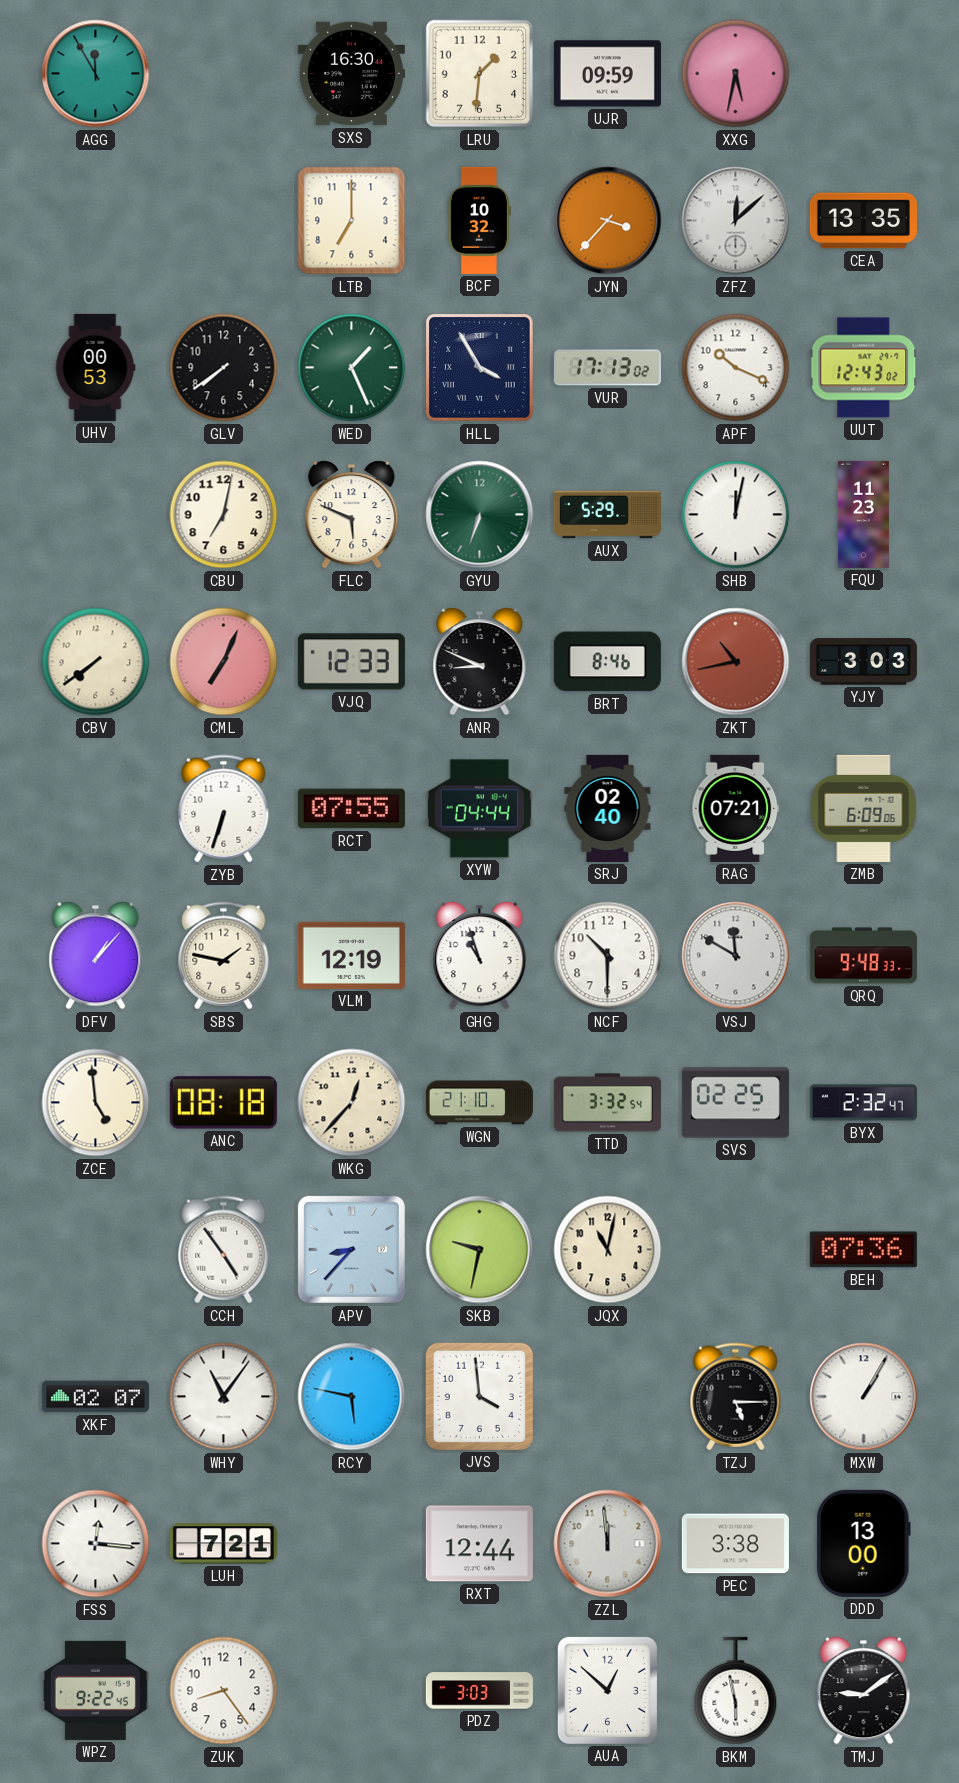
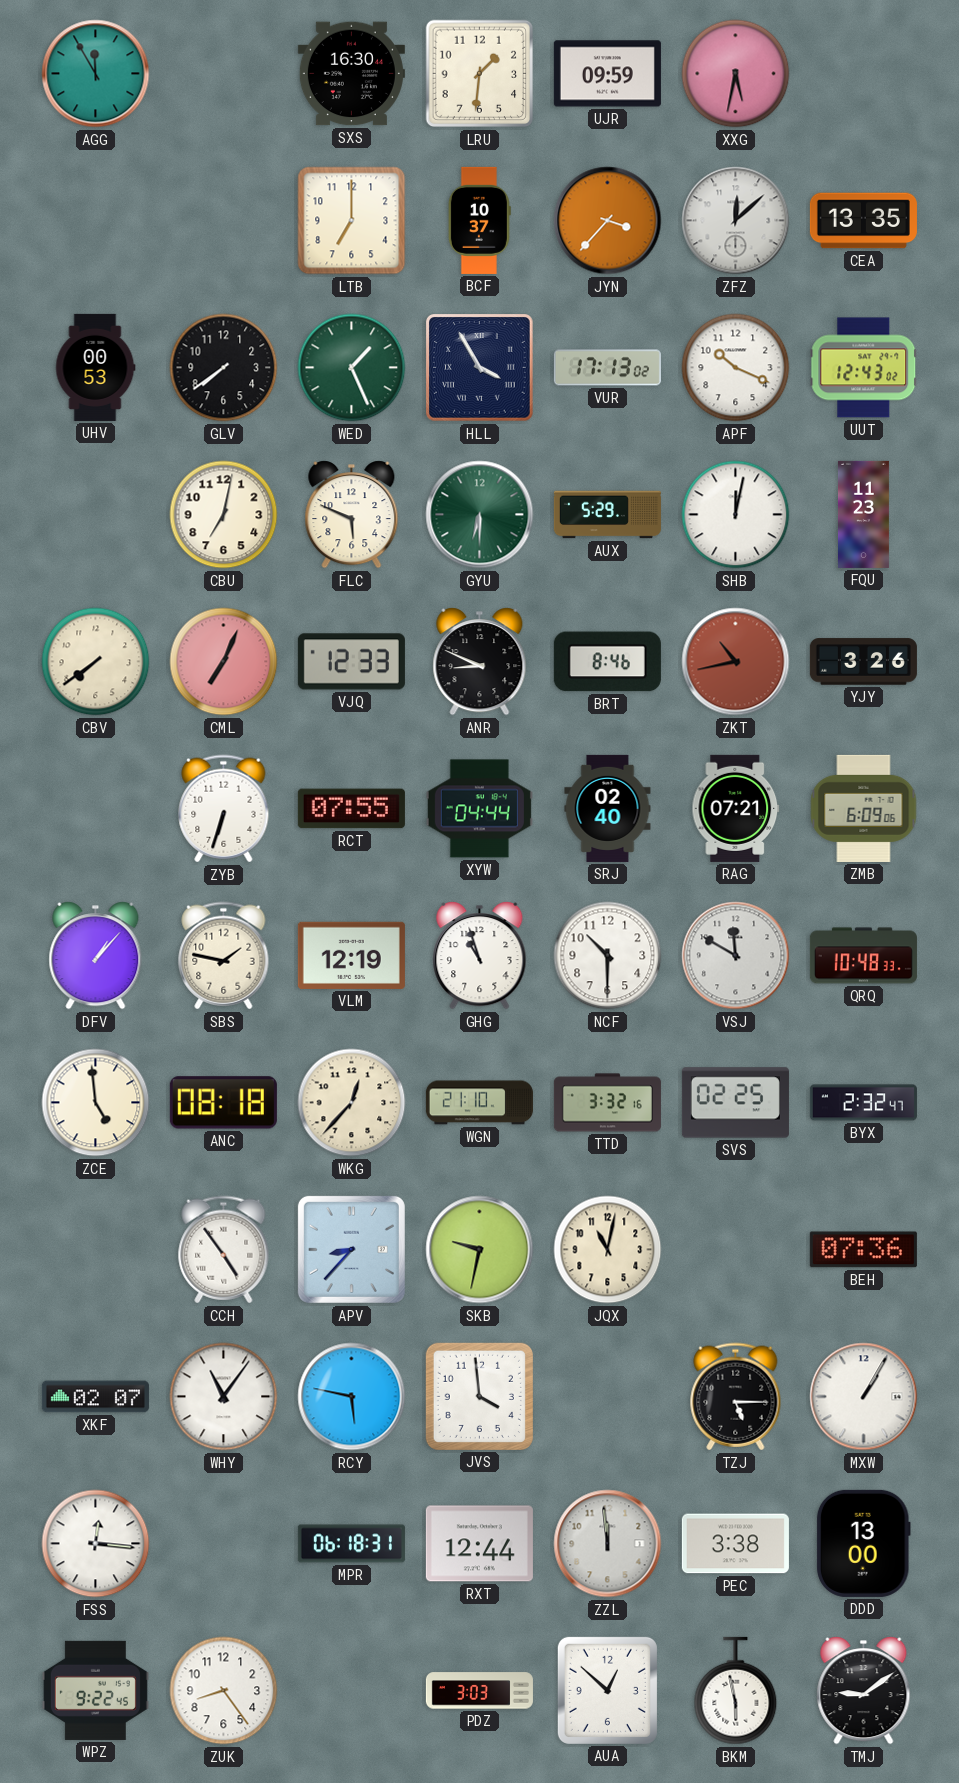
BCF: 10:32 -> 10:37
GYU: 6:33 -> 6:30
YJY: 3:03 -> 3:26
QRQ: 9:48 -> 10:48
TTD: 3:32:54 -> 3:32:16
LUH: 7:21 -> none
MPR: none -> 06:18
